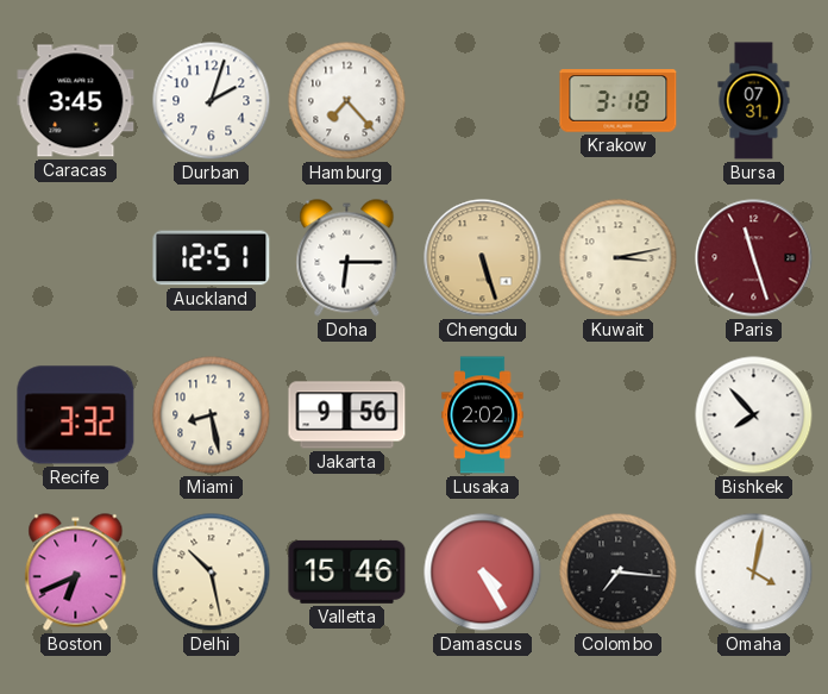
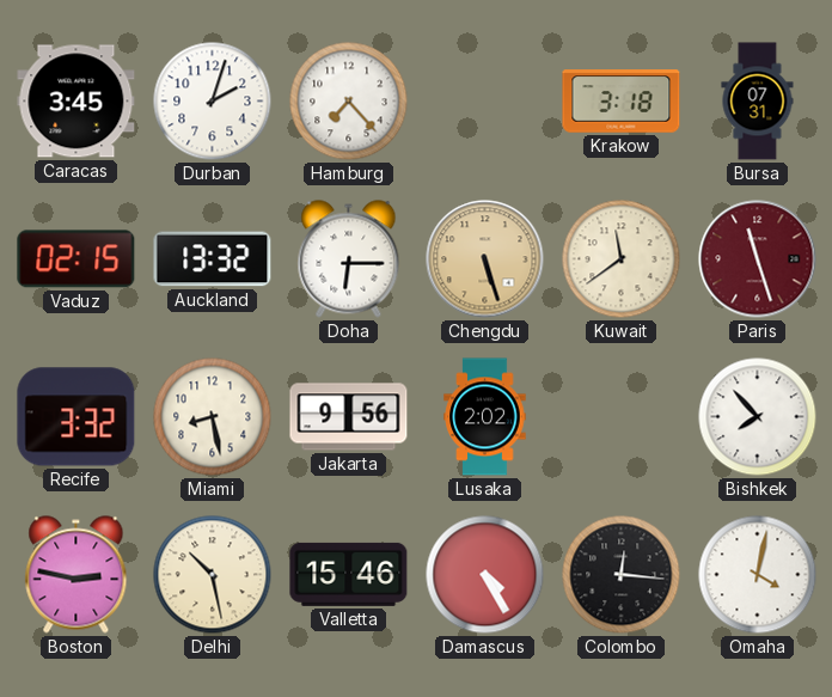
Vaduz: none -> 02:15
Auckland: 12:51 -> 13:32
Kuwait: 3:13 -> 11:39
Boston: 6:41 -> 2:47
Colombo: 7:16 -> 12:16
